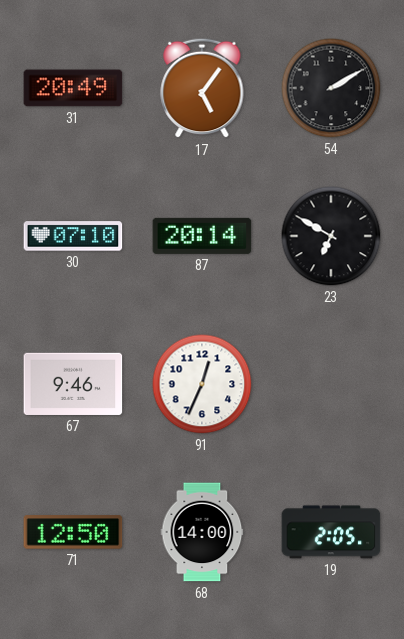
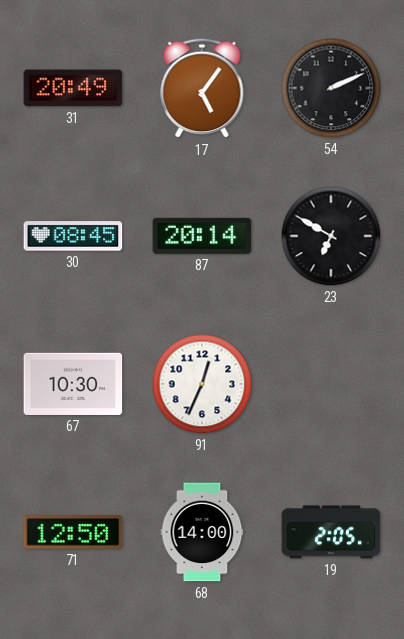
54: 2:10 -> 2:11
30: 07:10 -> 08:45
67: 9:46 -> 10:30
